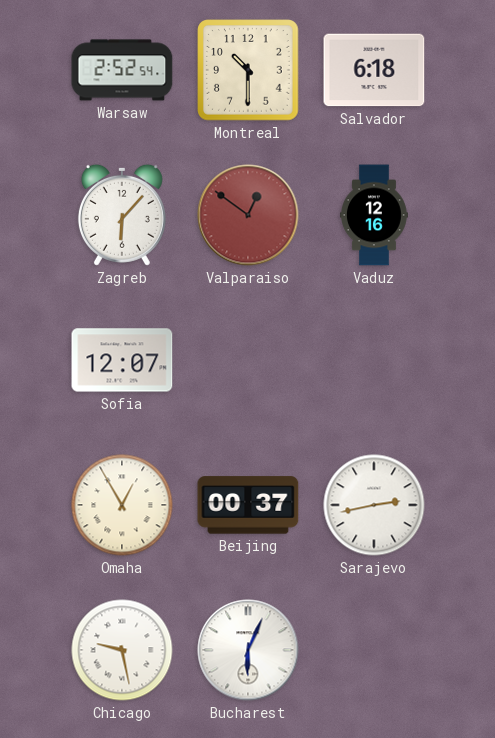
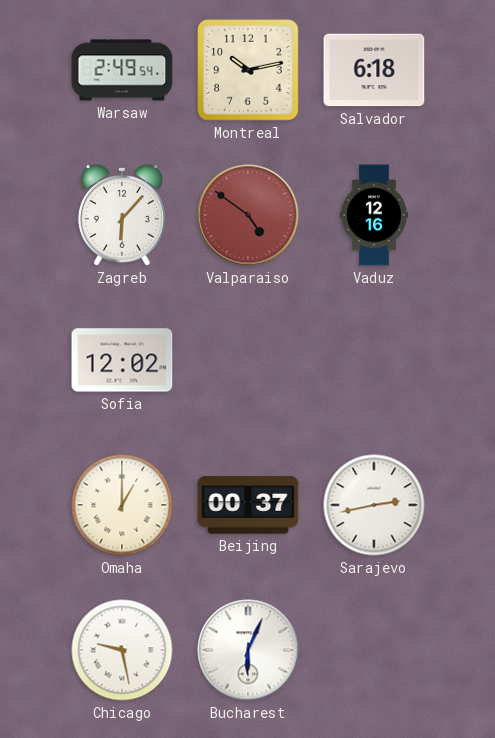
Warsaw: 2:52 -> 2:49
Montreal: 10:30 -> 10:13
Valparaiso: 12:51 -> 4:51
Sofia: 12:07 -> 12:02
Omaha: 12:55 -> 1:00
